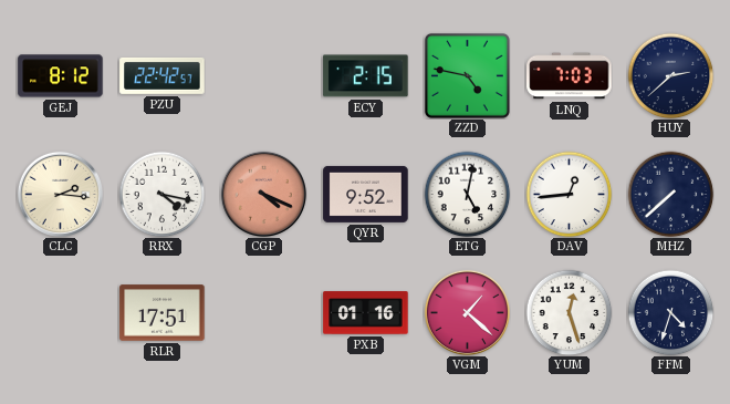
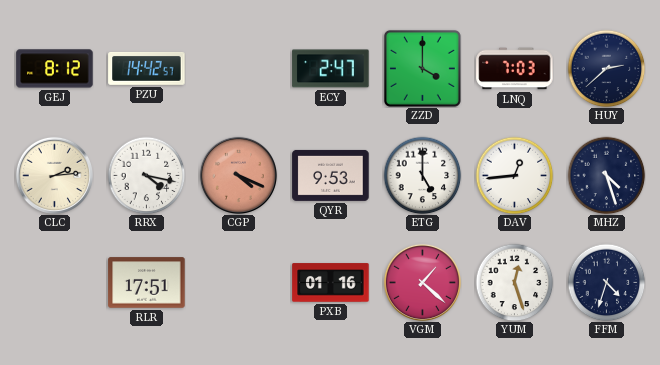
PZU: 22:42 -> 14:42
ECY: 2:15 -> 2:47
ZZD: 4:47 -> 4:00
CLC: 2:16 -> 2:14
QYR: 9:52 -> 9:53
ETG: 5:02 -> 5:00
MHZ: 7:38 -> 4:27
